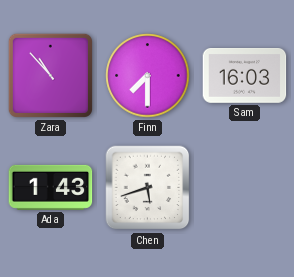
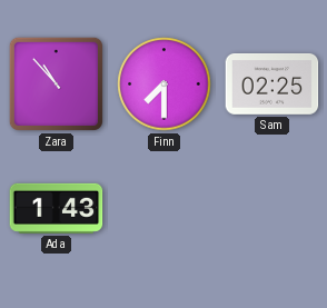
Sam: 16:03 -> 02:25
Chen: 5:42 -> none
